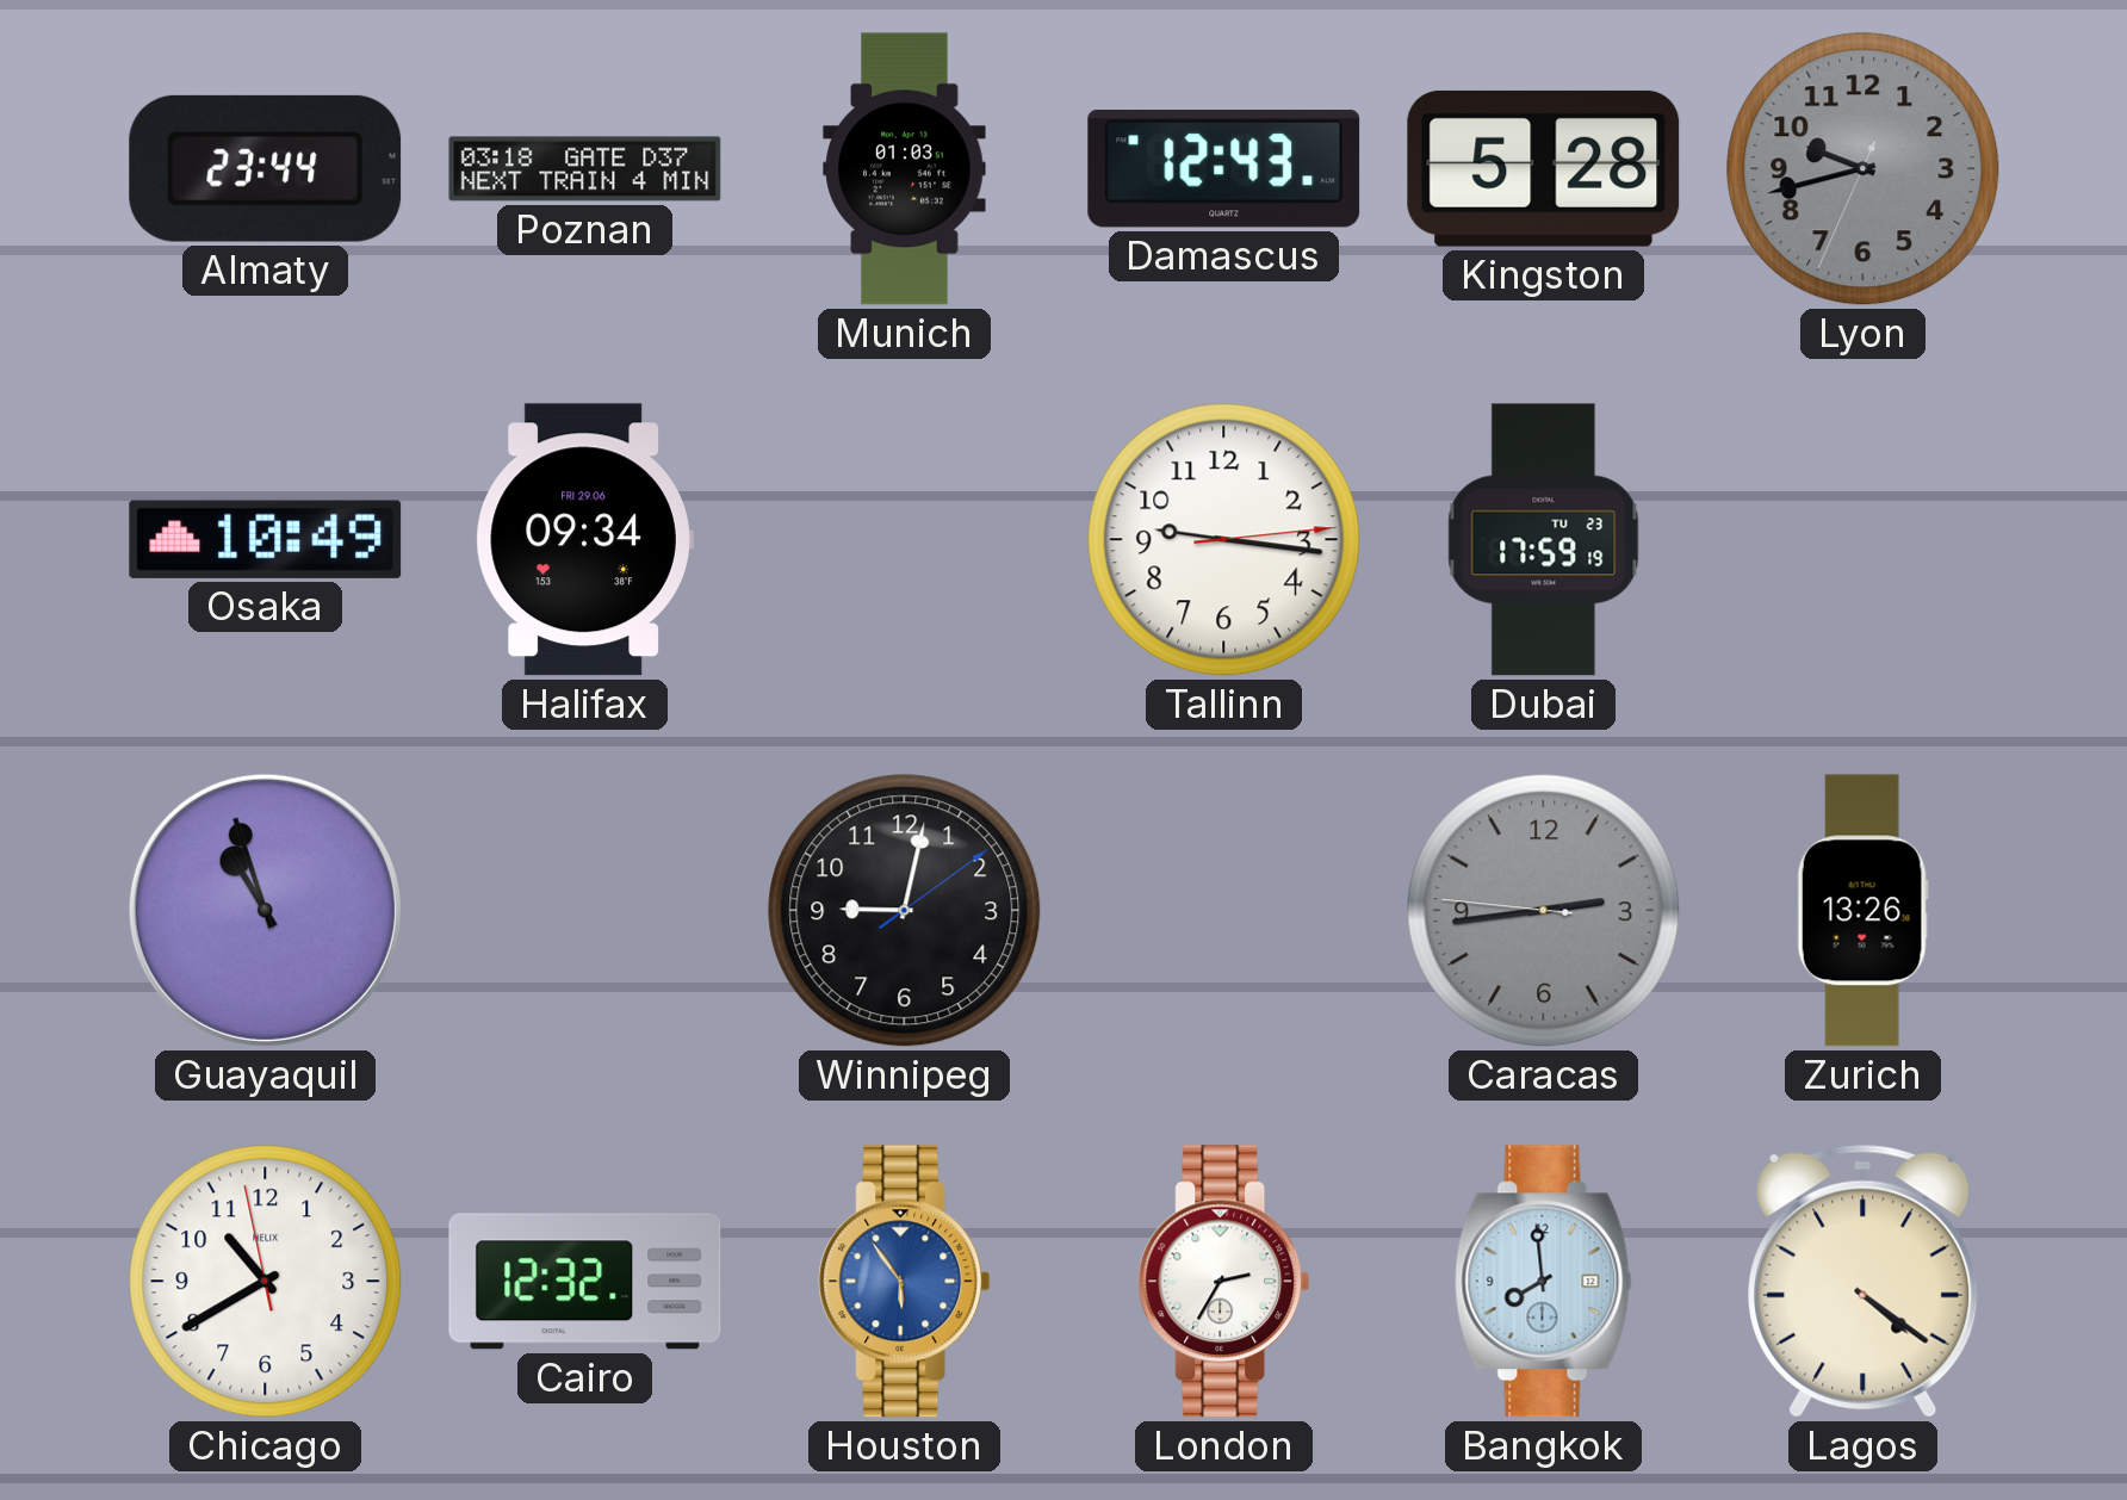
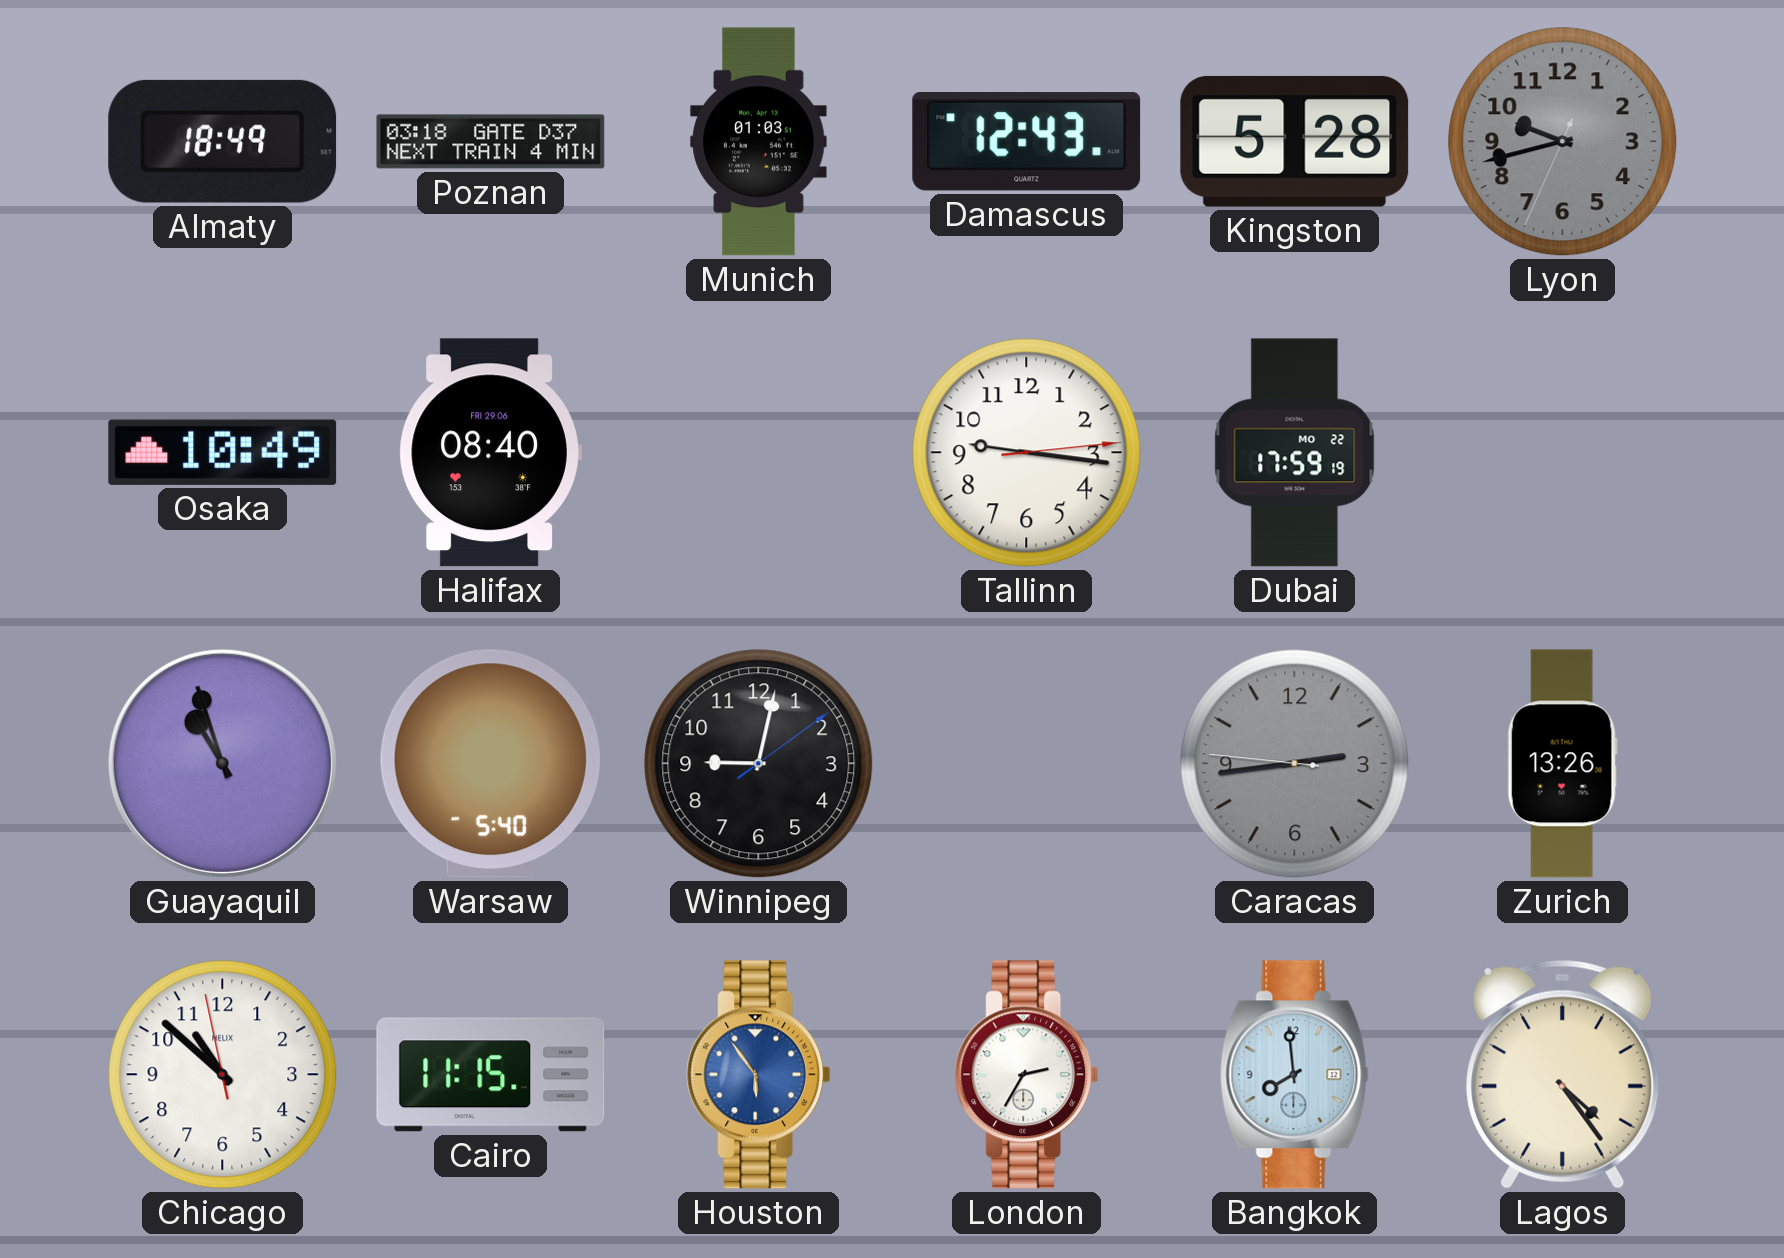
Almaty: 23:44 -> 18:49
Halifax: 09:34 -> 08:40
Dubai date: TU 23 -> MO 22
Warsaw: none -> 5:40
Chicago: 10:39 -> 10:51
Cairo: 12:32 -> 11:15
Lagos: 4:21 -> 4:24
